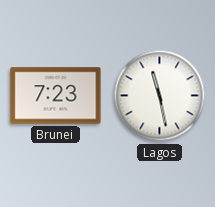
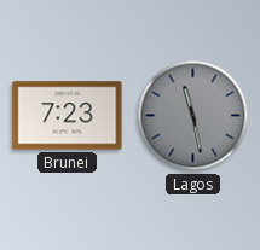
Lagos dial: white -> grey
